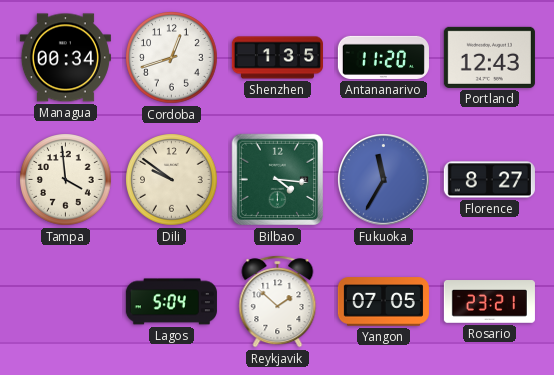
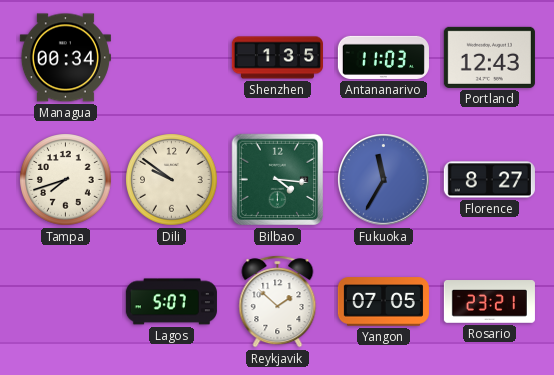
Cordoba: 12:42 -> none
Antananarivo: 11:20 -> 11:03
Tampa: 3:59 -> 7:42
Lagos: 5:04 -> 5:07
